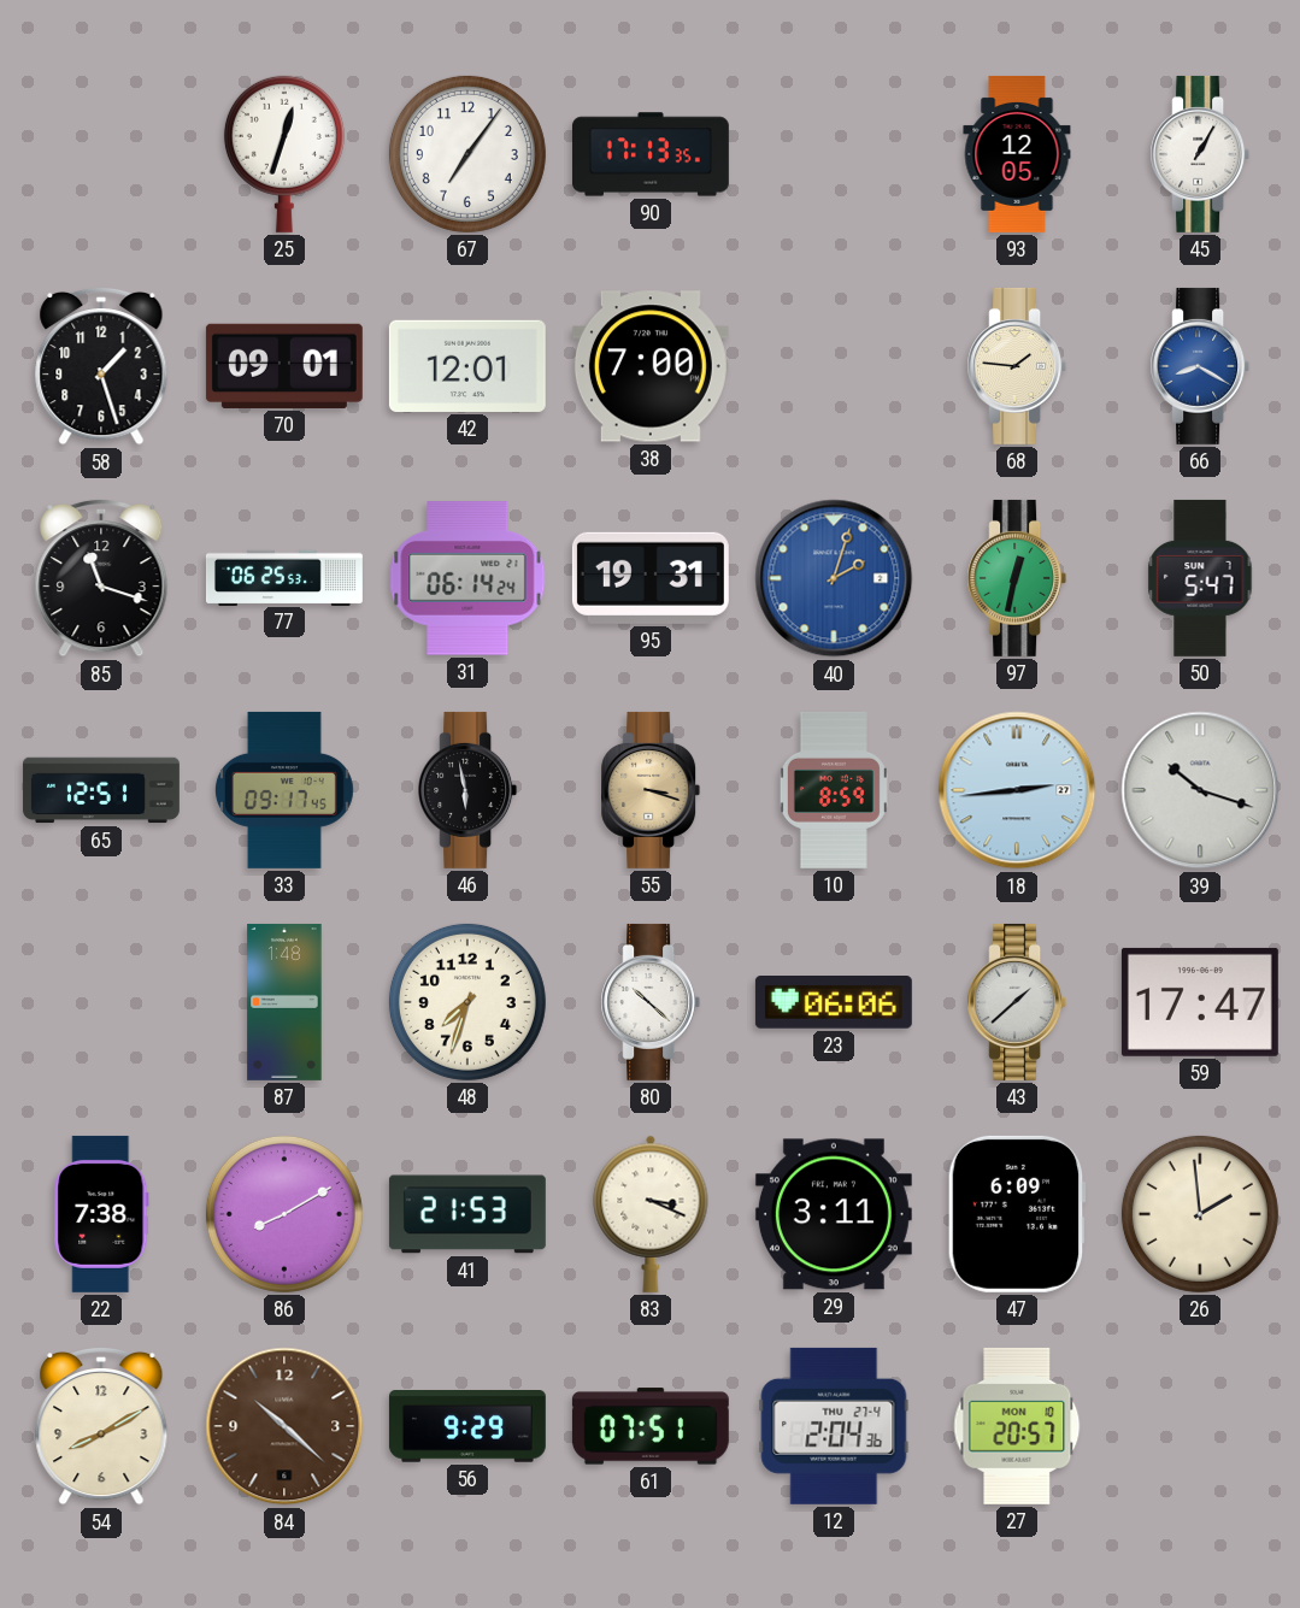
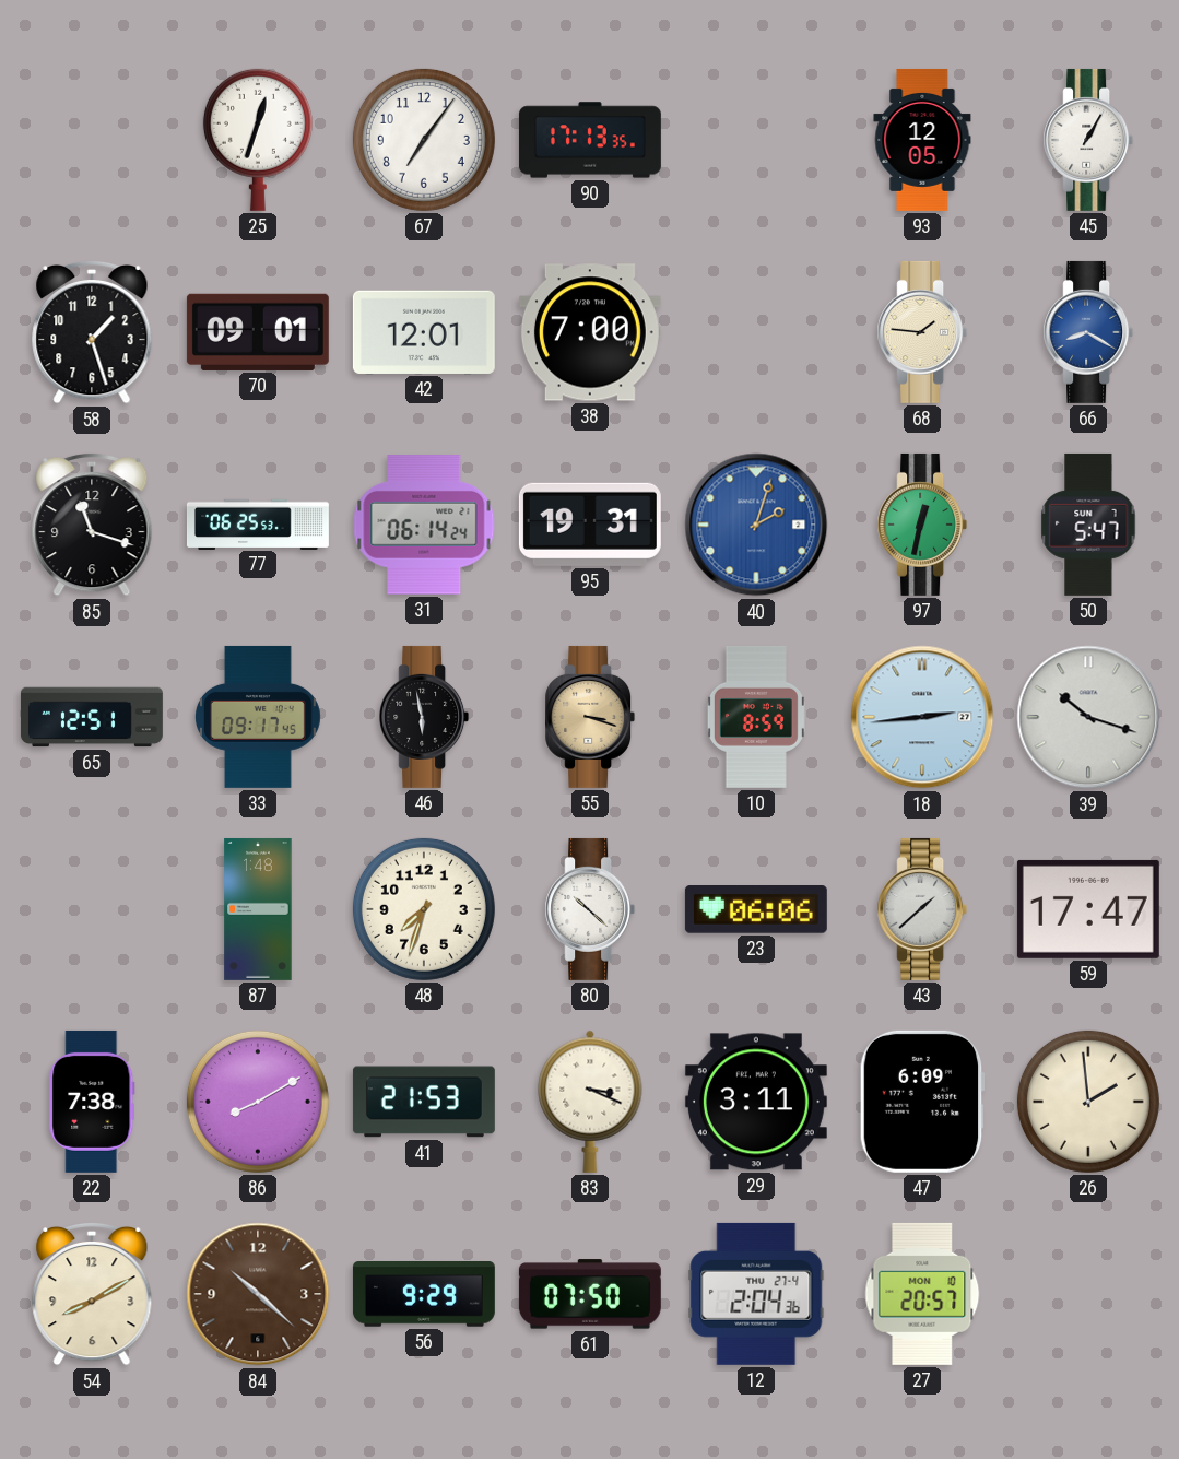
61: 07:51 -> 07:50
